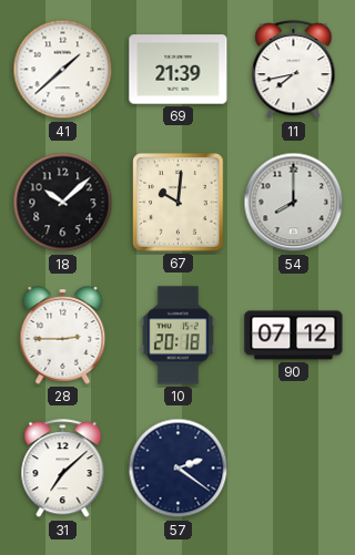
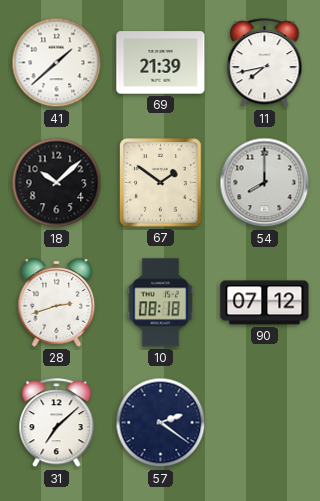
67: 10:01 -> 1:51
28: 2:45 -> 2:42
10: 20:18 -> 08:18
